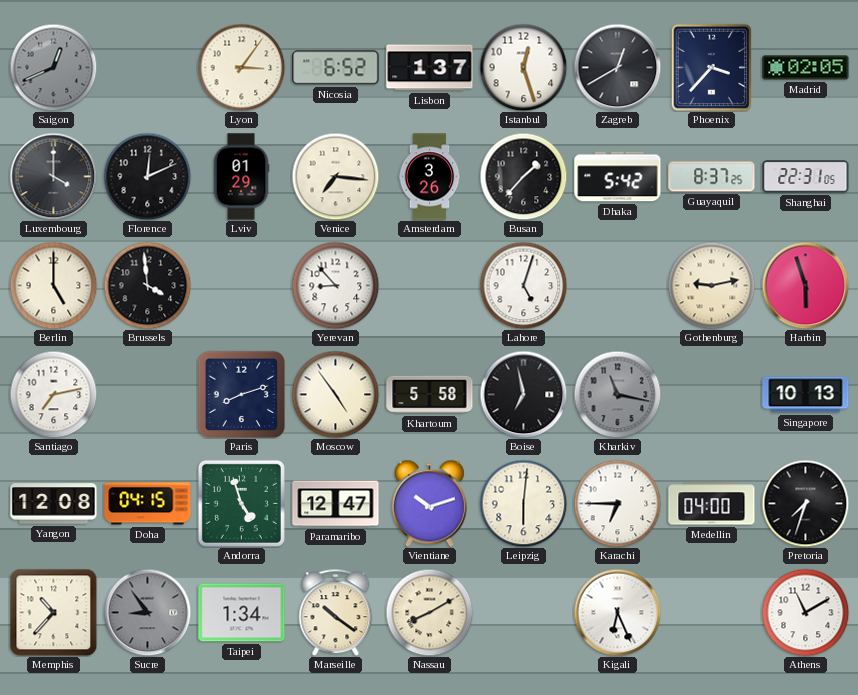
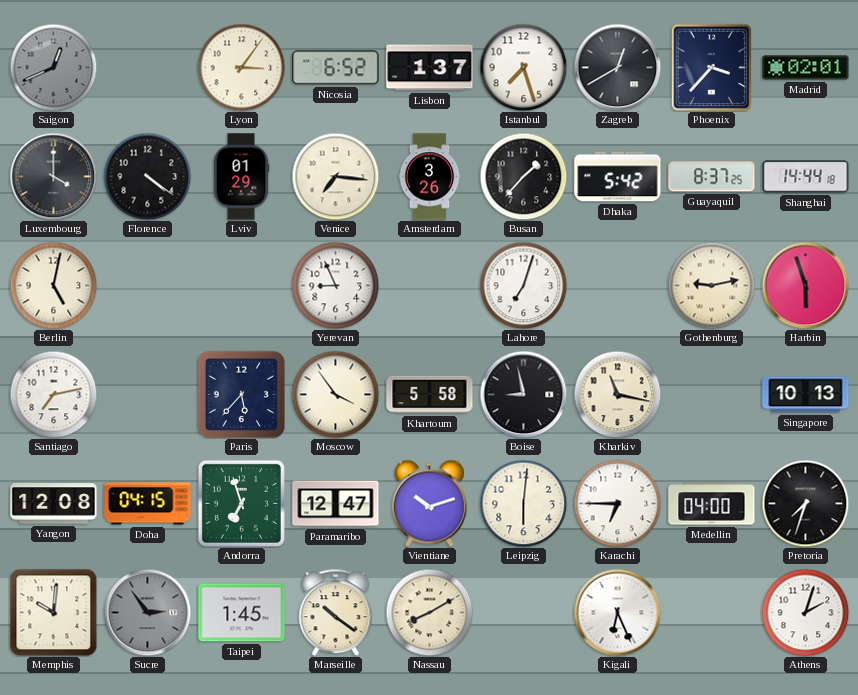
Istanbul: 12:27 -> 7:27
Madrid: 02:05 -> 02:01
Florence: 12:11 -> 4:21
Shanghai: 22:31 -> 14:44
Berlin: 5:00 -> 5:02
Brussels: 3:59 -> none
Yerevan: 8:53 -> 8:56
Lahore: 5:03 -> 7:03
Paris: 8:12 -> 5:37
Moscow: 4:54 -> 3:54
Boise: 6:58 -> 8:58
Kharkiv dial: grey -> cream
Andorra: 4:57 -> 6:57
Memphis: 10:37 -> 10:01
Sucre: 8:54 -> 2:54
Taipei: 1:34 -> 1:45
Athens: 11:10 -> 2:03
